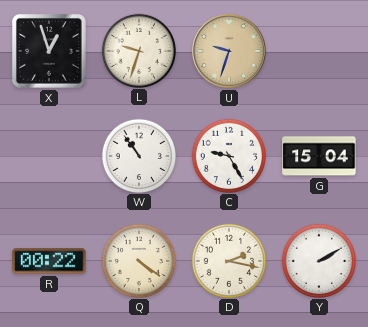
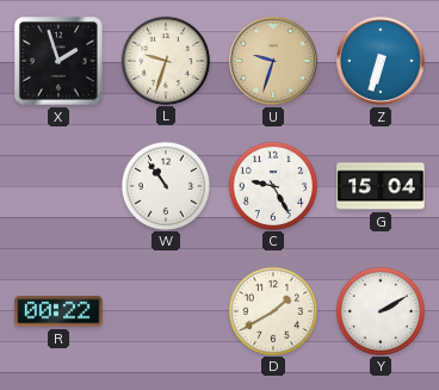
X: 12:57 -> 1:57
Z: none -> 6:33
Q: 4:21 -> none
D: 2:17 -> 1:40
